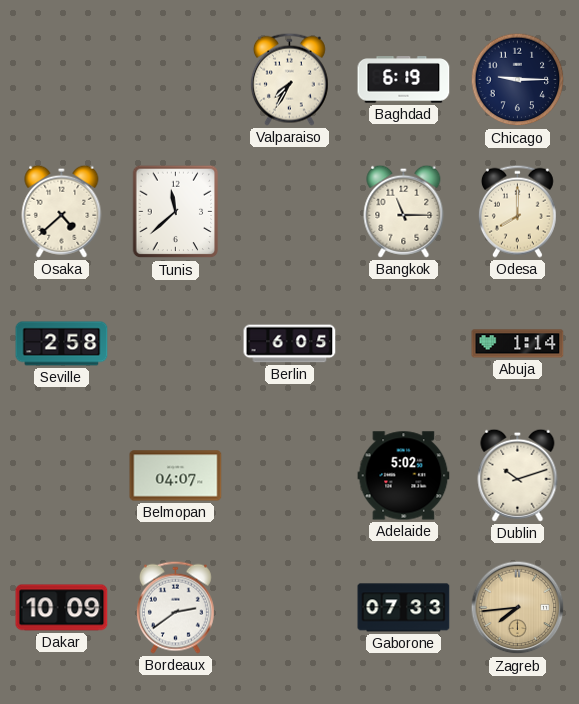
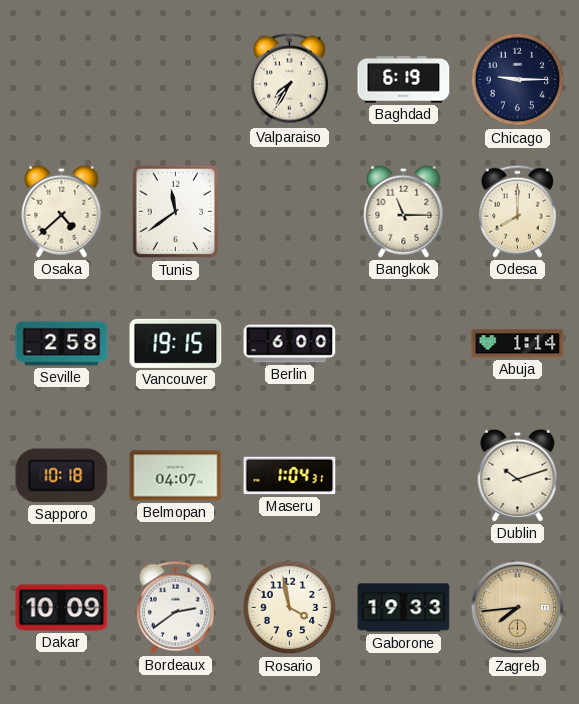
Tunis: 11:38 -> 11:39
Vancouver: none -> 19:15
Berlin: 6:05 -> 6:00
Sapporo: none -> 10:18
Maseru: none -> 1:04
Adelaide: 5:02 -> none
Rosario: none -> 3:58
Gaborone: 07:33 -> 19:33
